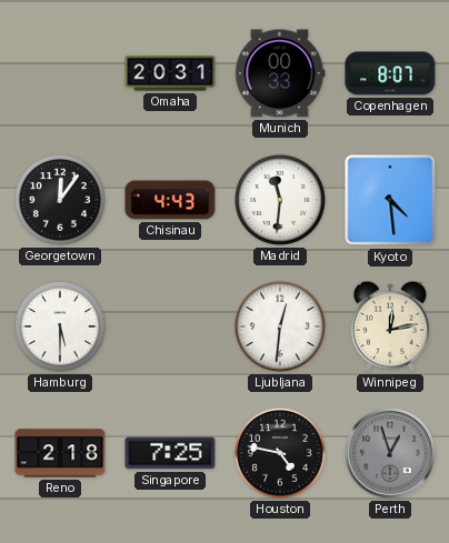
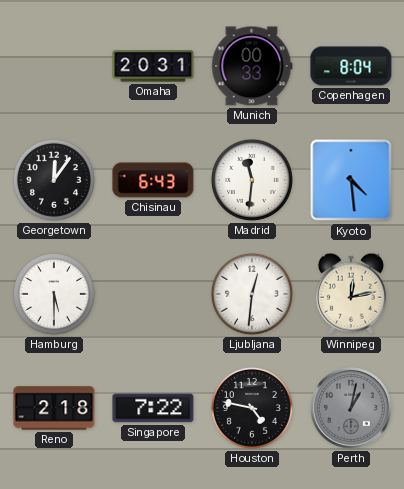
Copenhagen: 8:07 -> 8:04
Chisinau: 4:43 -> 6:43
Singapore: 7:25 -> 7:22
Perth: 12:57 -> 1:02
